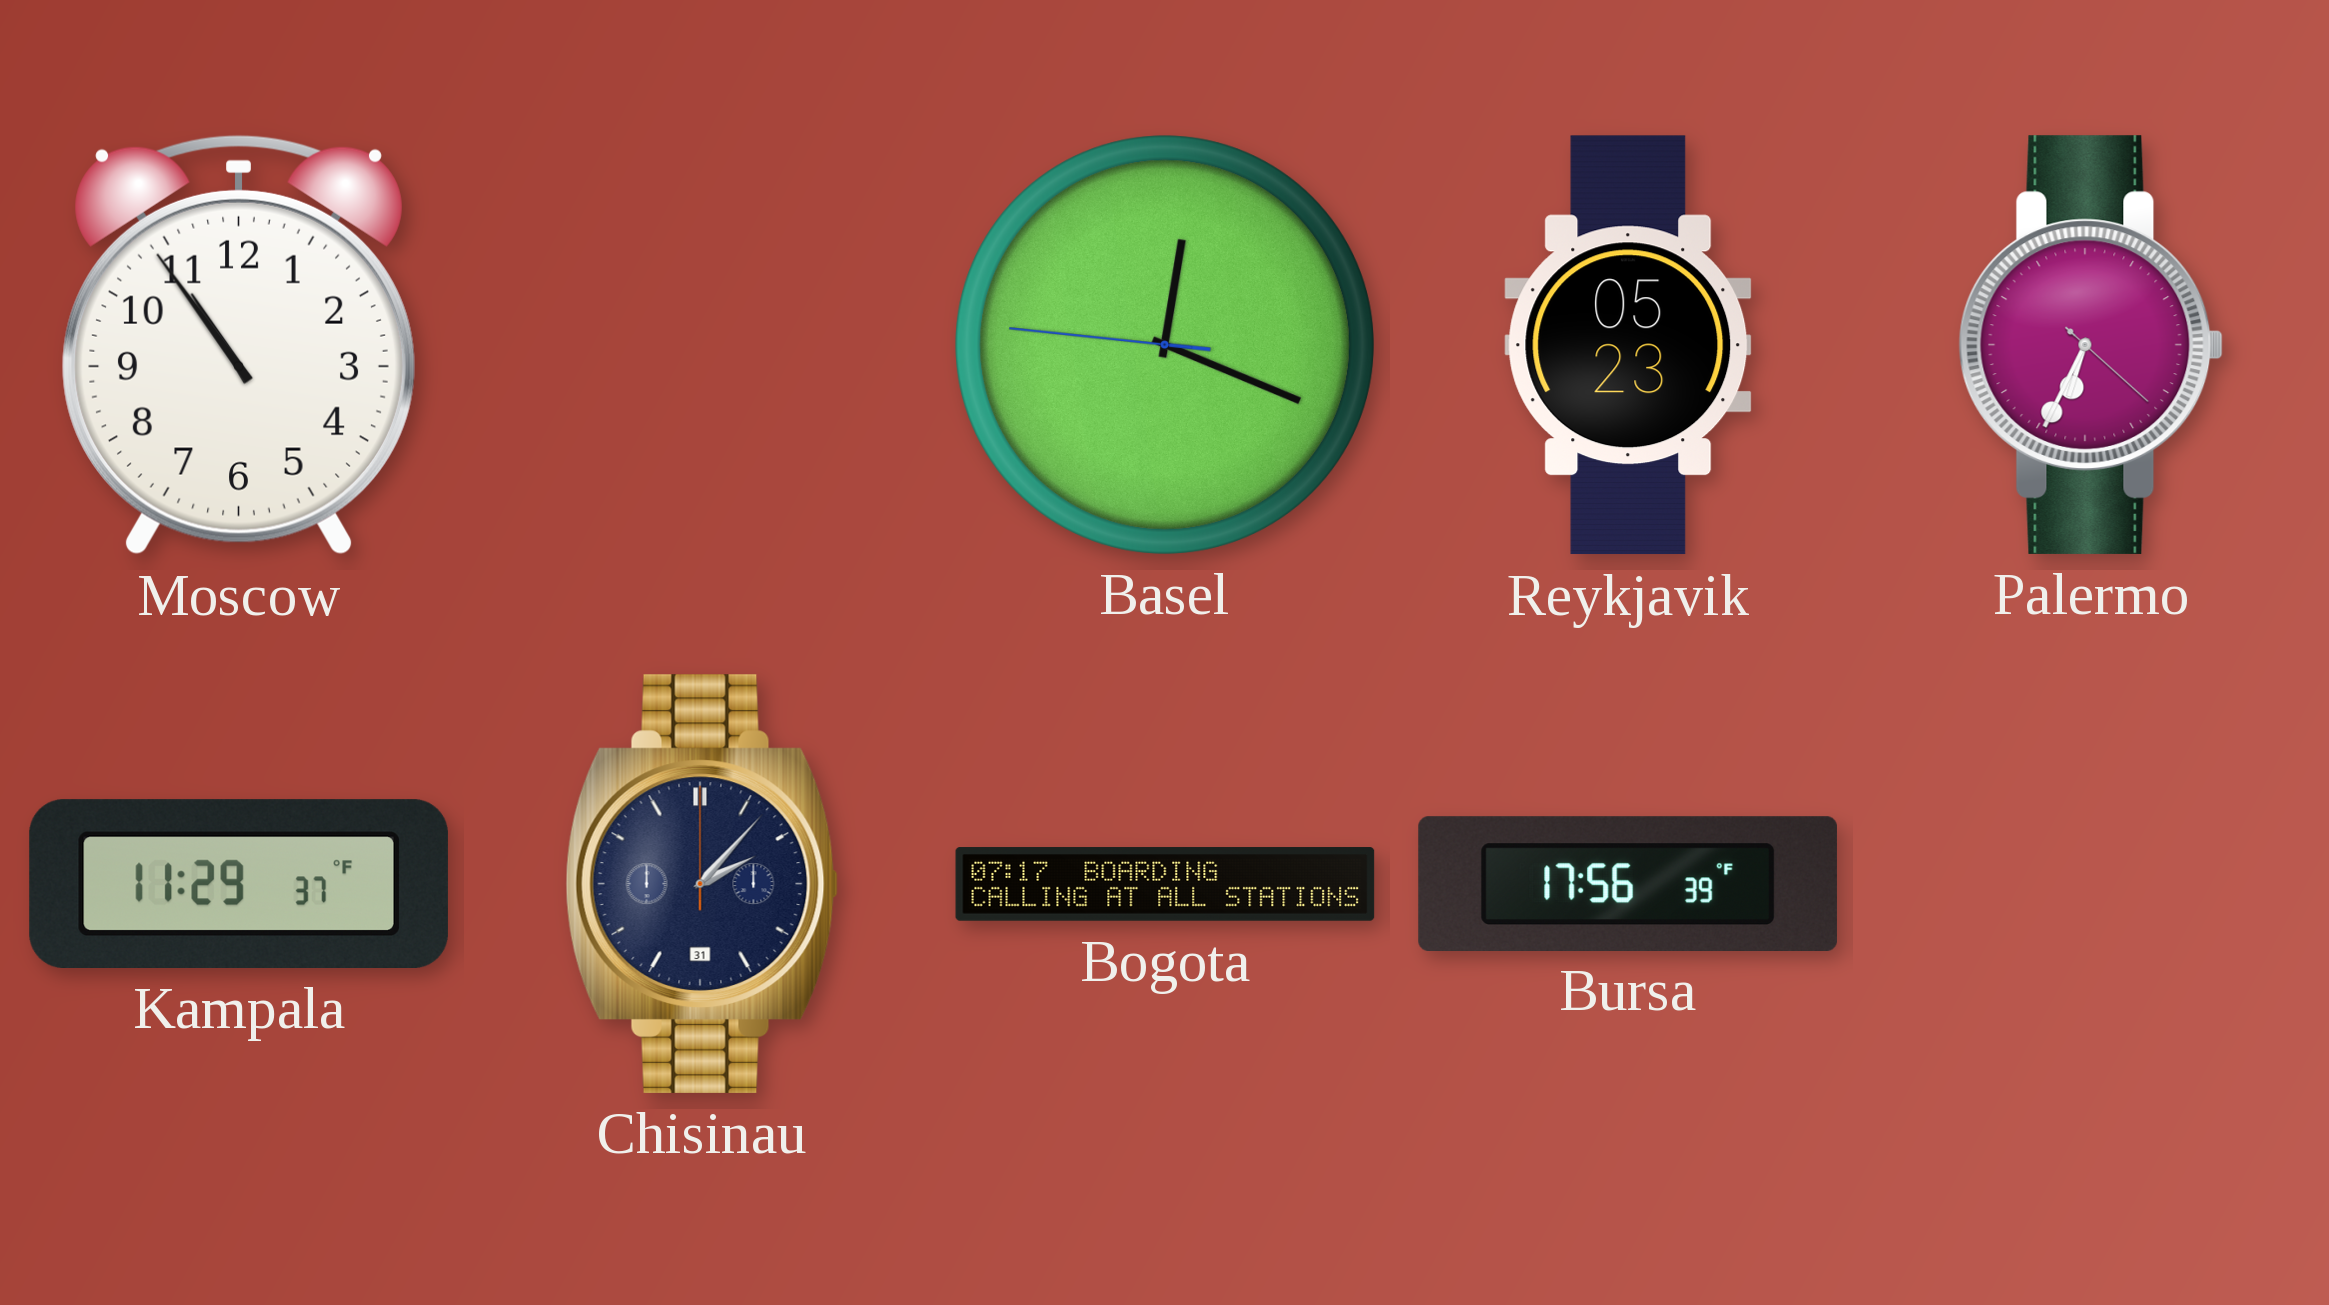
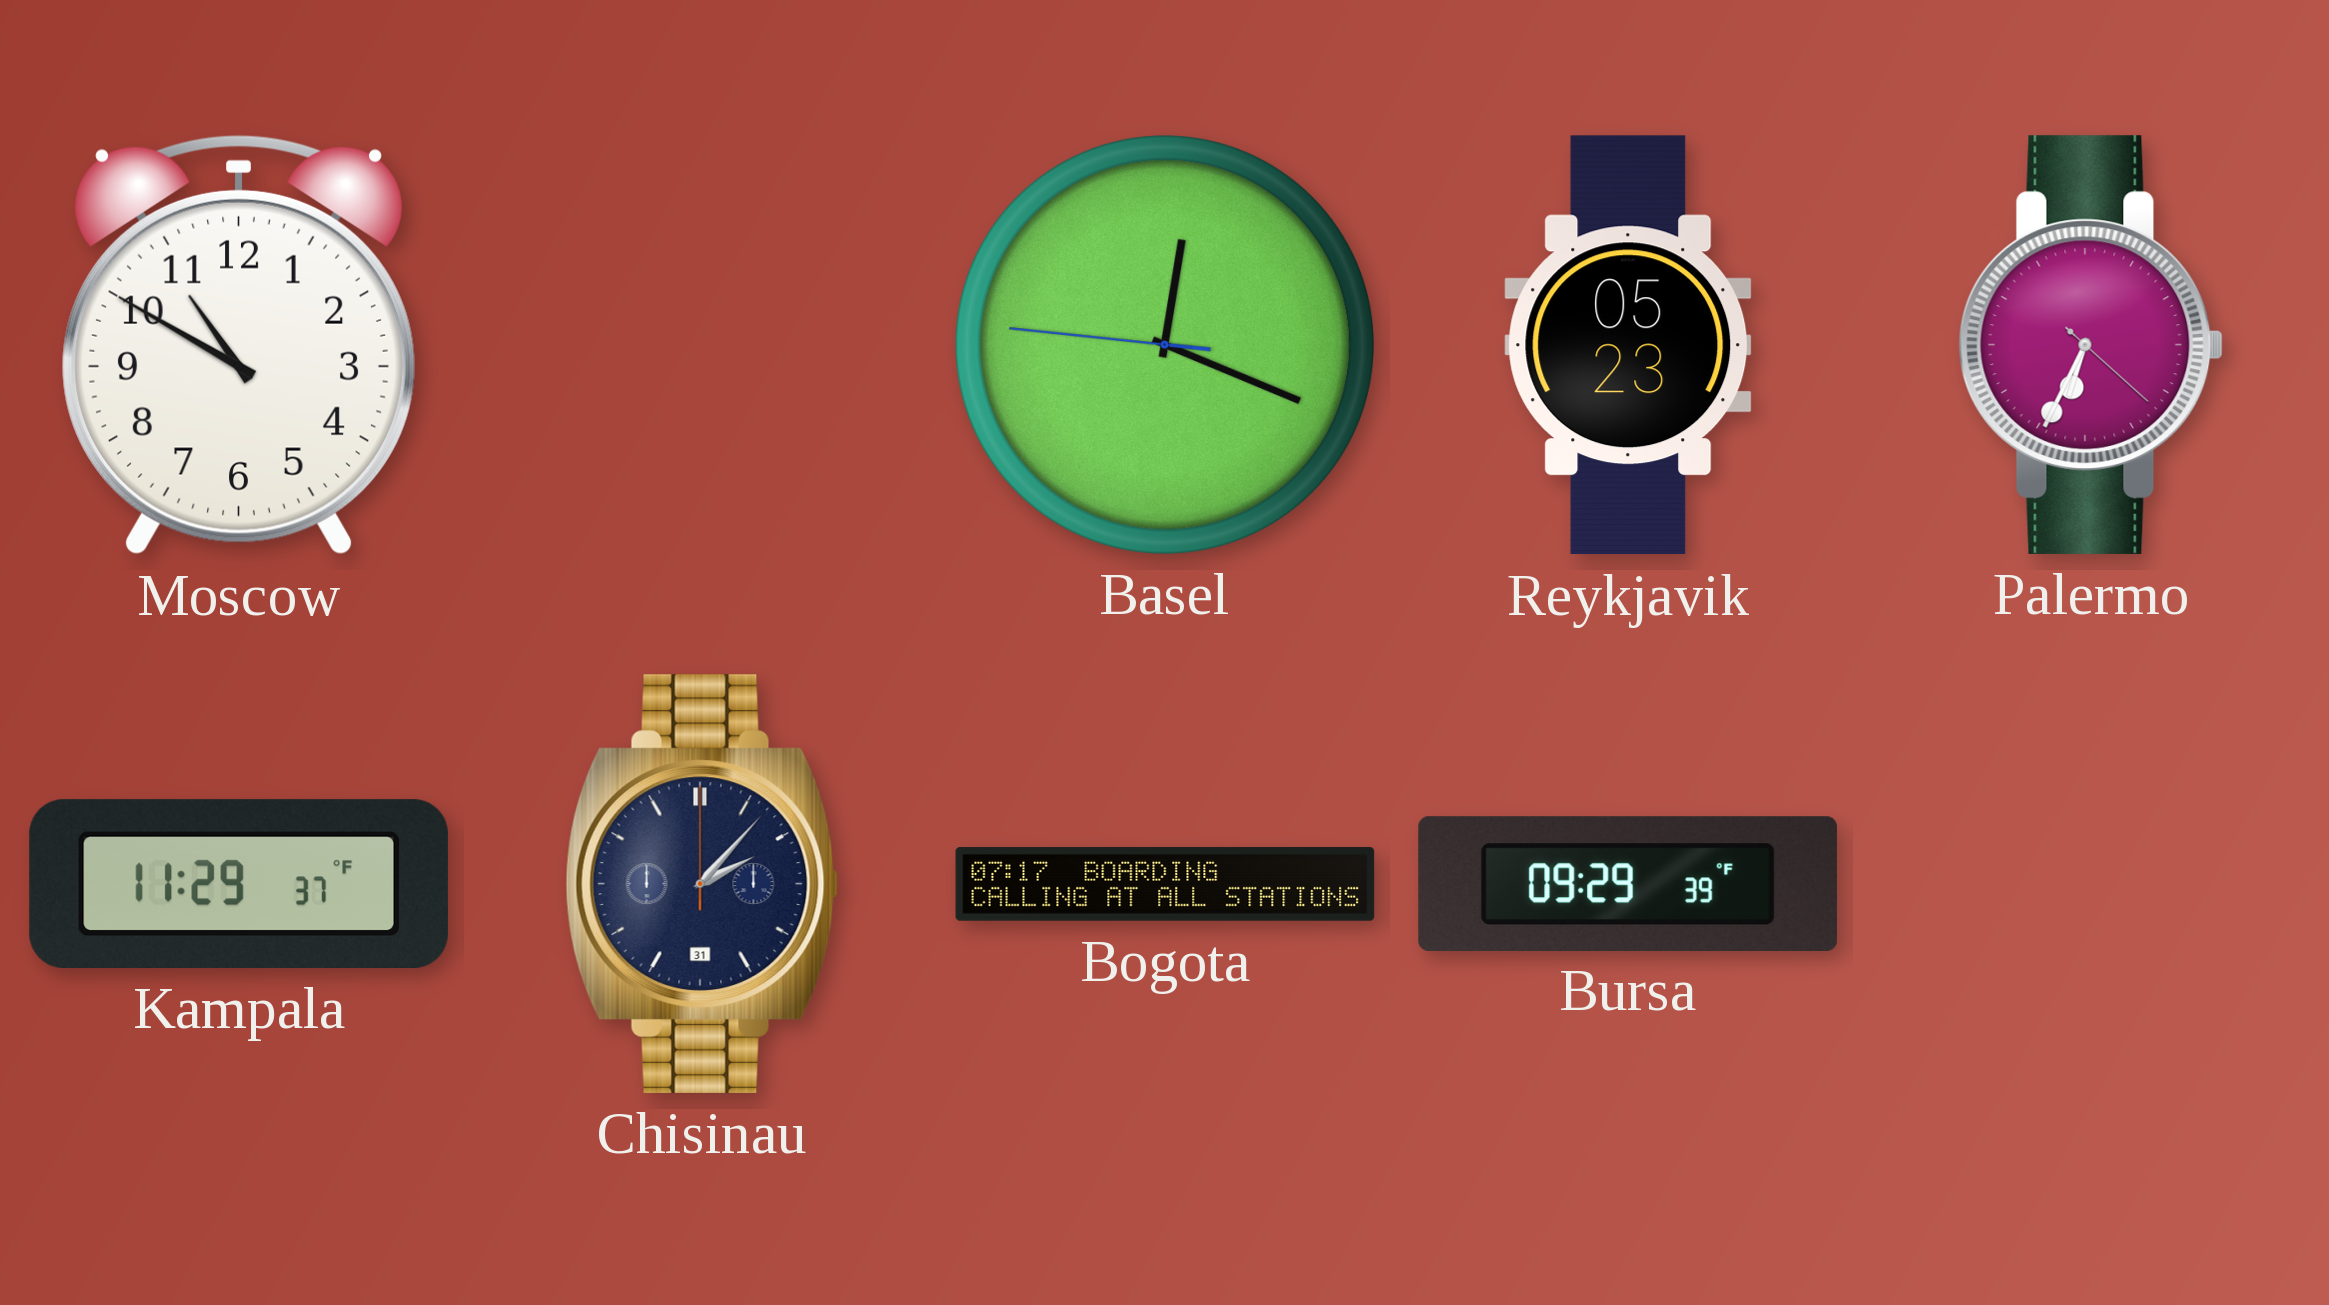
Moscow: 10:54 -> 10:50
Bursa: 17:56 -> 09:29
